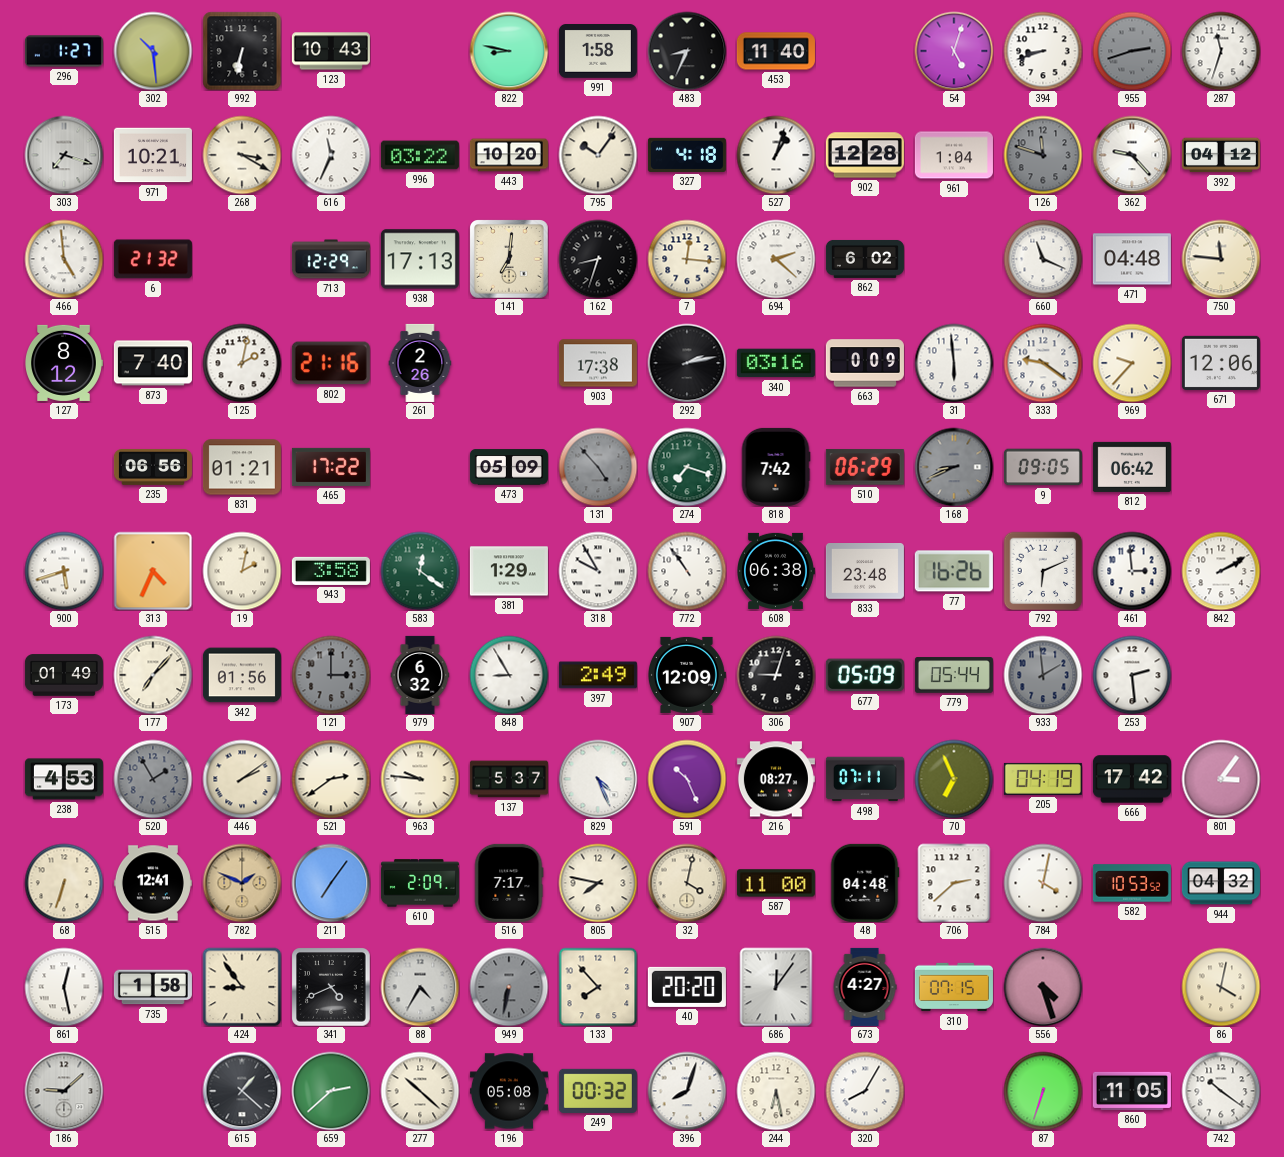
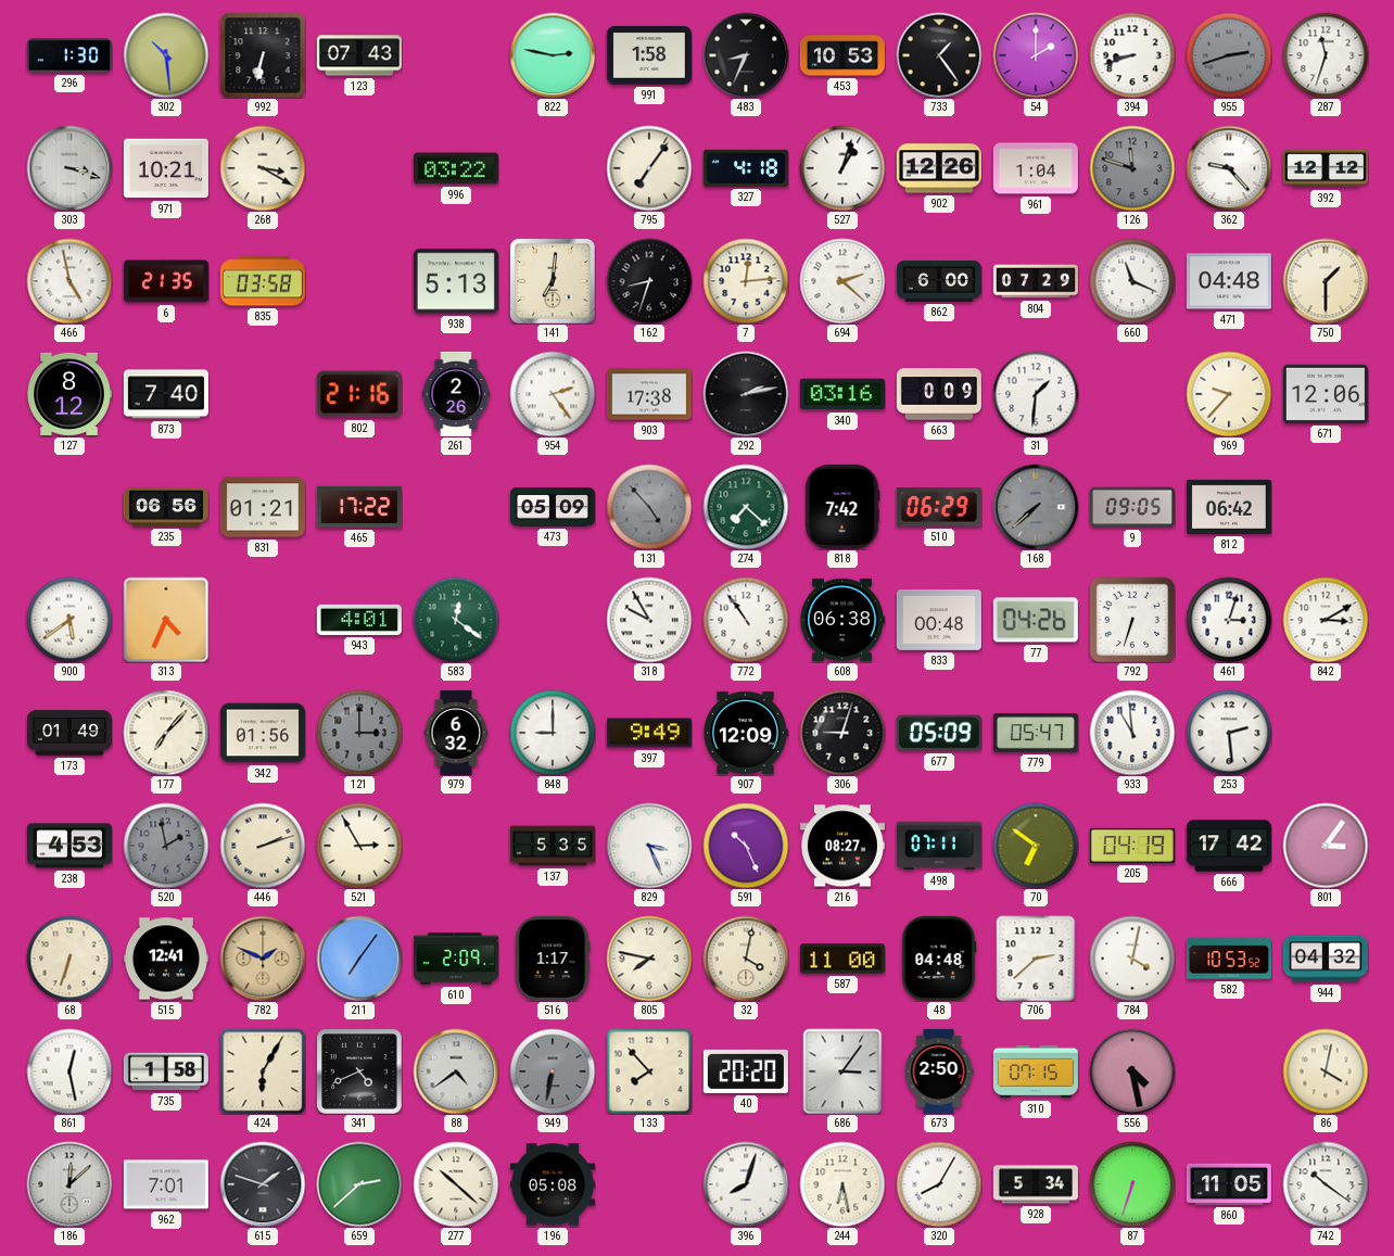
296: 1:27 -> 1:30
123: 10:43 -> 07:43
822: 8:47 -> 2:47
453: 11:40 -> 10:53
733: none -> 1:24
54: 5:03 -> 2:00
303: 7:18 -> 3:18
616: 11:34 -> none
443: 10:20 -> none
795: 10:06 -> 7:06
902: 12:28 -> 12:26
392: 04:12 -> 12:12
466: 4:59 -> 4:58
6: 21:32 -> 21:35
835: none -> 03:58
713: 12:29 -> none
938: 17:13 -> 5:13
7: 12:16 -> 12:14
862: 6:02 -> 6:00
804: none -> 07:29
750: 11:46 -> 1:30
125: 2:02 -> none
954: none -> 2:24
31: 5:59 -> 1:31
333: 9:21 -> none
274: 7:18 -> 7:22
168: 8:41 -> 7:38
900: 5:42 -> 5:39
19: 2:02 -> none
943: 3:58 -> 4:01
381: 1:29 -> none
833: 23:48 -> 00:48
77: 16:26 -> 04:26
792: 6:11 -> 6:33
461: 2:59 -> 3:03
842: 2:10 -> 3:10
848: 8:55 -> 9:00
397: 2:49 -> 9:49
779: 05:44 -> 05:47
933: 1:59 -> 10:59
933 dial: grey -> white
520: 1:55 -> 1:58
446: 2:09 -> 2:12
521: 2:39 -> 2:55
963: 9:46 -> none
137: 5:37 -> 5:35
829: 4:26 -> 3:26
70: 6:56 -> 6:51
516: 7:17 -> 1:17
424: 8:54 -> 6:05
88: 4:35 -> 4:39
686: 12:06 -> 3:06
673: 4:27 -> 2:50
556: 4:27 -> 4:28
186: 9:08 -> 12:08
962: none -> 7:01
615: 1:22 -> 1:48
249: 00:32 -> none
928: none -> 5:34
